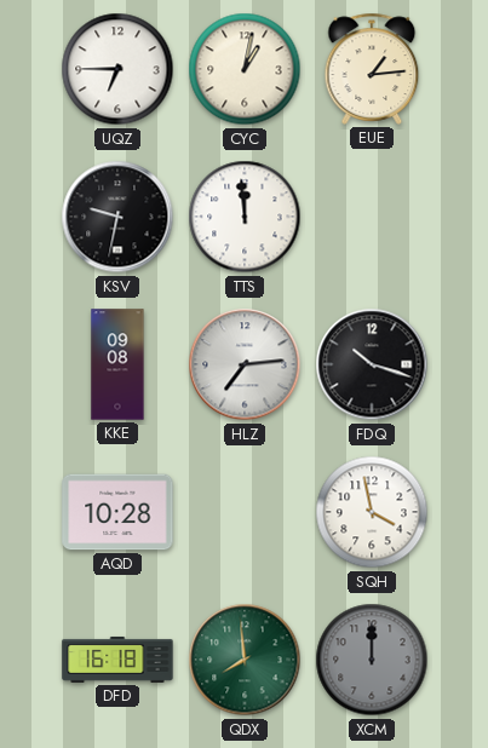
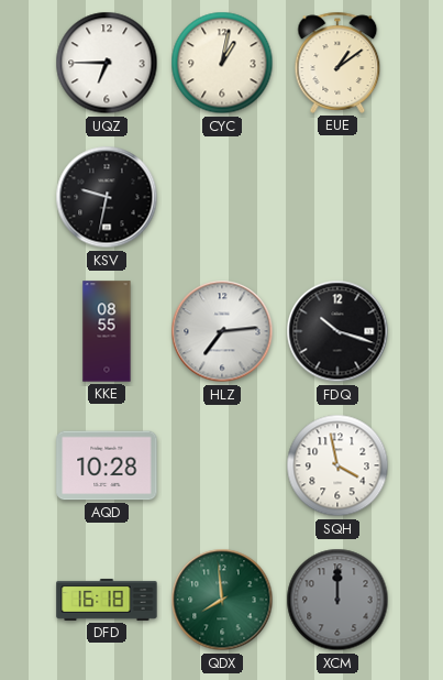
EUE: 1:14 -> 1:09
TTS: 11:59 -> none
KKE: 09:08 -> 08:55
